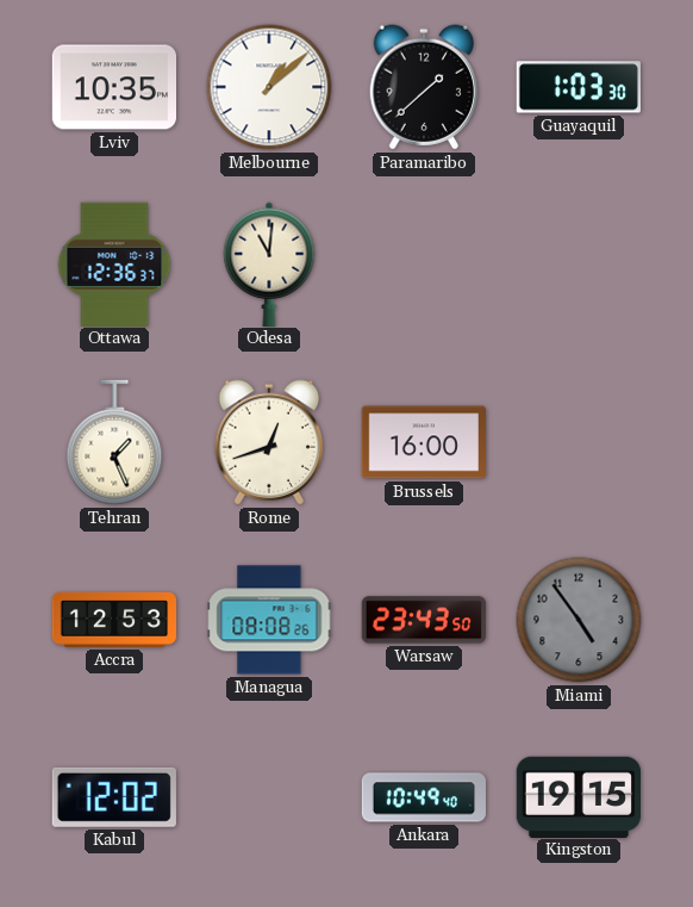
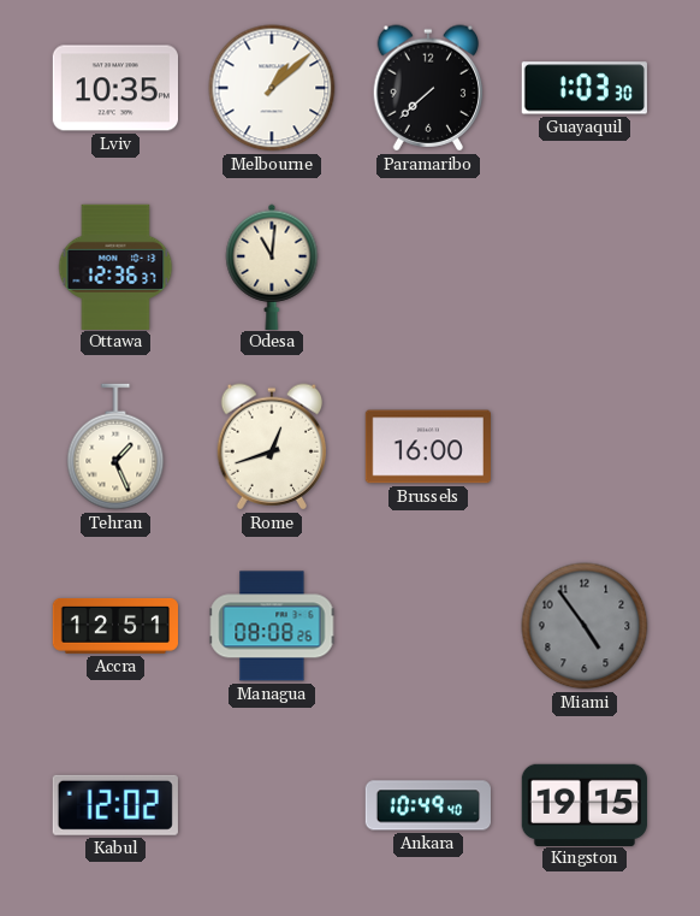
Paramaribo: 1:38 -> 7:38
Accra: 12:53 -> 12:51
Warsaw: 23:43 -> none
